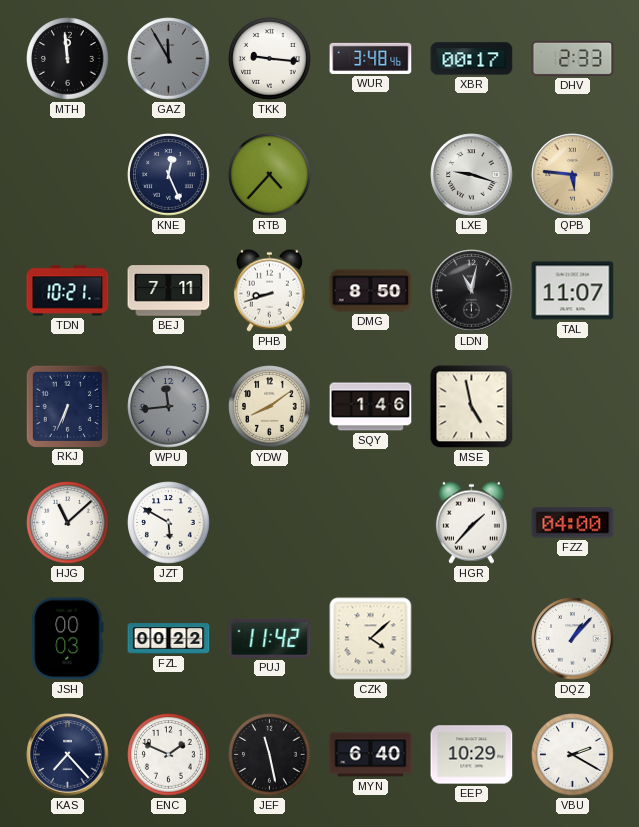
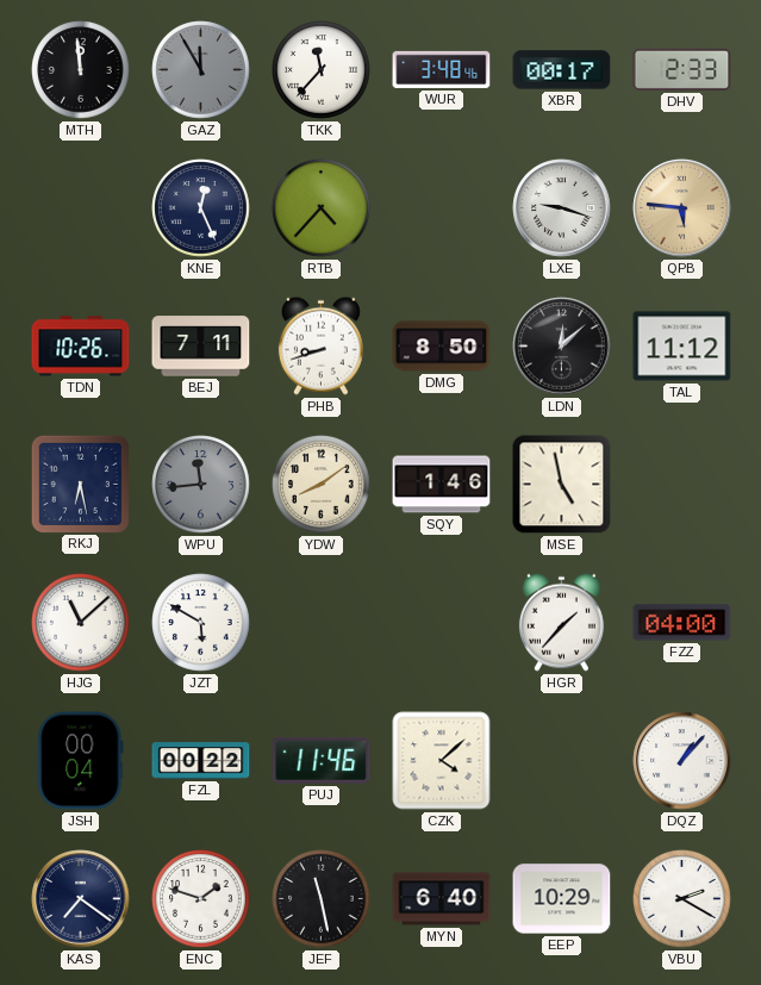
TKK: 9:16 -> 11:37
TDN: 10:21 -> 10:26
LDN: 11:02 -> 12:08
TAL: 11:07 -> 11:12
RKJ: 6:34 -> 6:28
JSH: 00:03 -> 00:04
PUJ: 11:42 -> 11:46
KAS: 7:23 -> 7:21
ENC: 1:49 -> 1:48
